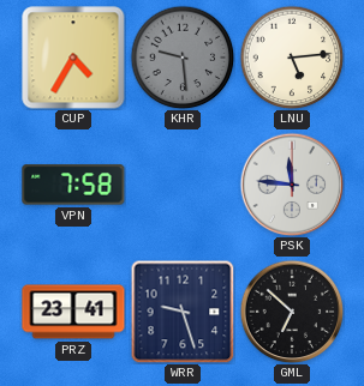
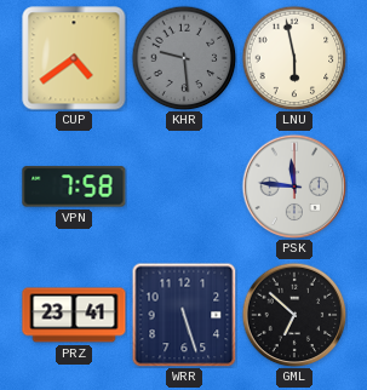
CUP: 4:35 -> 4:39
LNU: 5:14 -> 5:58
WRR: 9:27 -> 5:27
